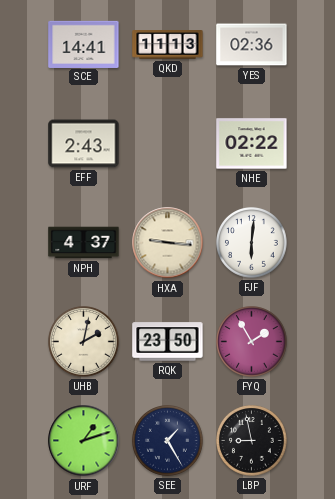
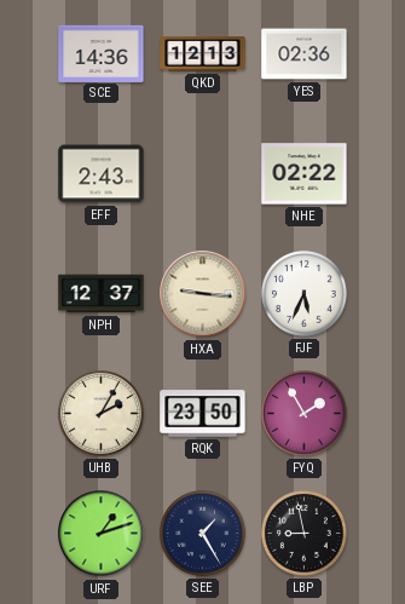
SCE: 14:41 -> 14:36
QKD: 11:13 -> 12:13
NPH: 4:37 -> 12:37
FJF: 6:01 -> 5:34
UHB: 2:02 -> 2:05
